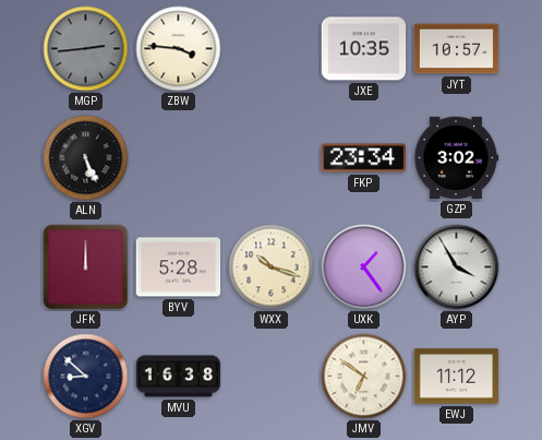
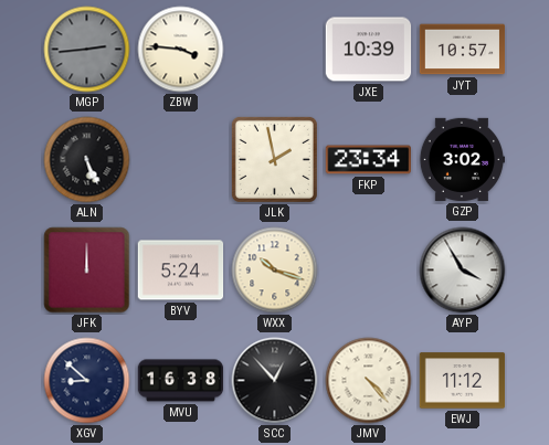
JXE: 10:35 -> 10:39
JLK: none -> 1:58
BYV: 5:28 -> 5:24
UXK: 1:24 -> none
SCC: none -> 12:53
JMV: 6:51 -> 4:23
